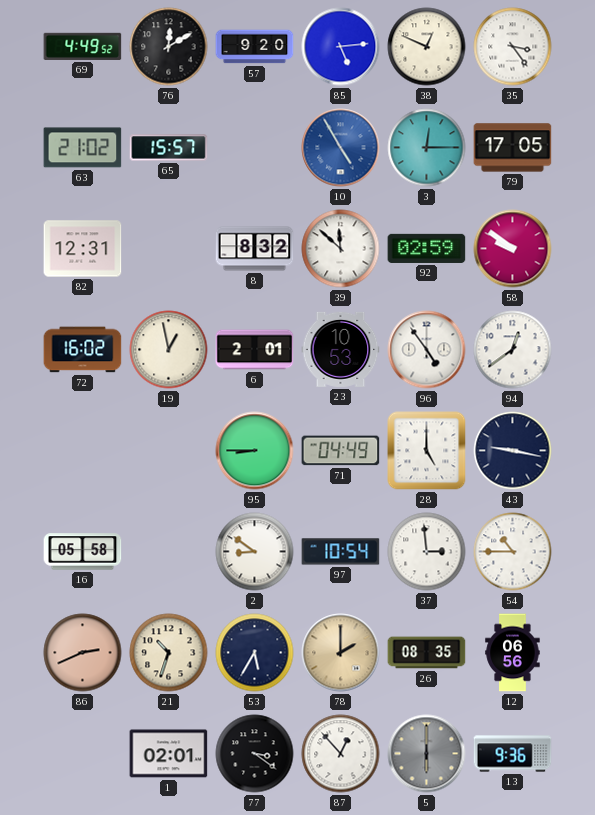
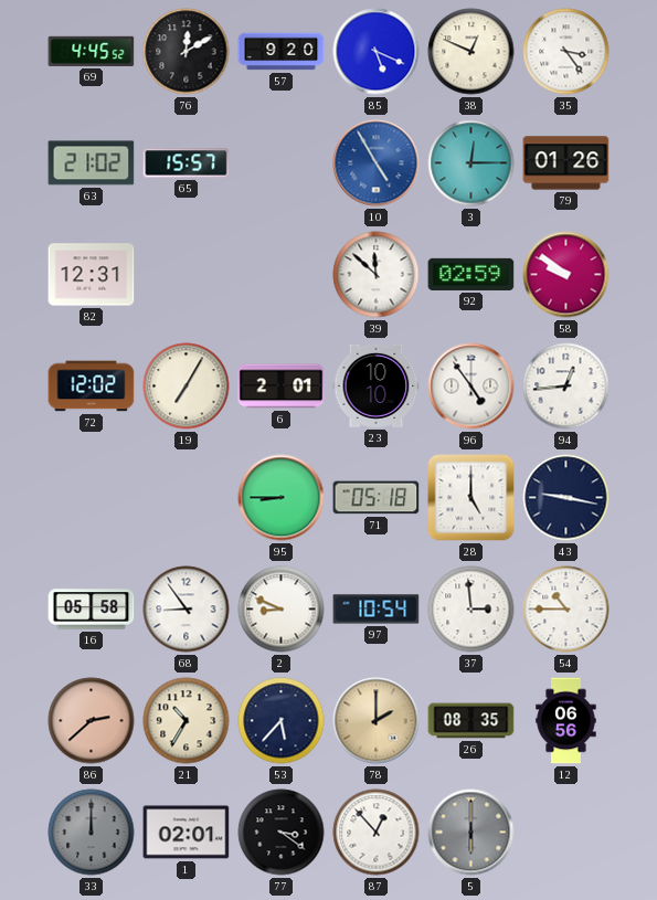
69: 4:49 -> 4:45
85: 5:14 -> 5:19
79: 17:05 -> 01:26
8: 8:32 -> none
72: 16:02 -> 12:02
19: 12:58 -> 7:05
23: 10:53 -> 10:10
94: 12:39 -> 12:44
71: 04:49 -> 05:18
68: none -> 8:54
2: 8:51 -> 8:49
86: 2:41 -> 2:38
21: 10:33 -> 10:35
53: 5:35 -> 5:37
33: none -> 12:00
13: 9:36 -> none
